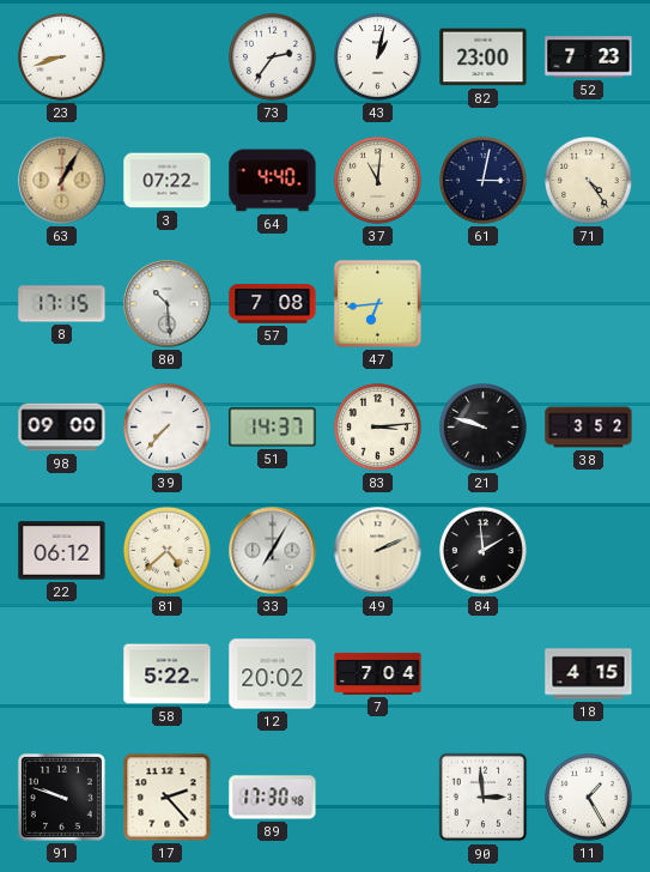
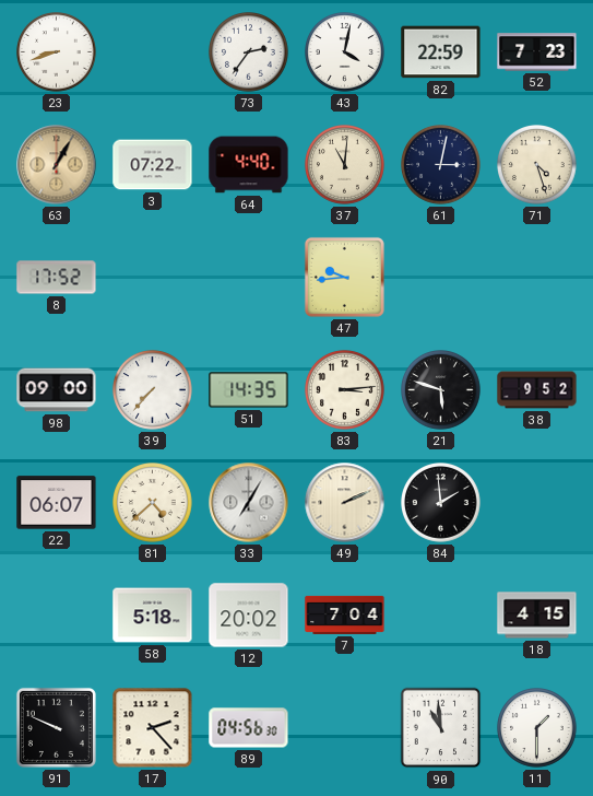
43: 1:02 -> 4:02
82: 23:00 -> 22:59
71: 4:24 -> 4:27
8: 17:15 -> 17:52
80: 10:29 -> none
57: 7:08 -> none
47: 6:44 -> 9:44
51: 14:37 -> 14:35
21: 9:48 -> 5:48
38: 3:52 -> 9:52
22: 06:12 -> 06:07
58: 5:22 -> 5:18
91: 9:48 -> 9:49
89: 17:30 -> 04:56
90: 2:59 -> 10:59
11: 1:25 -> 1:30
